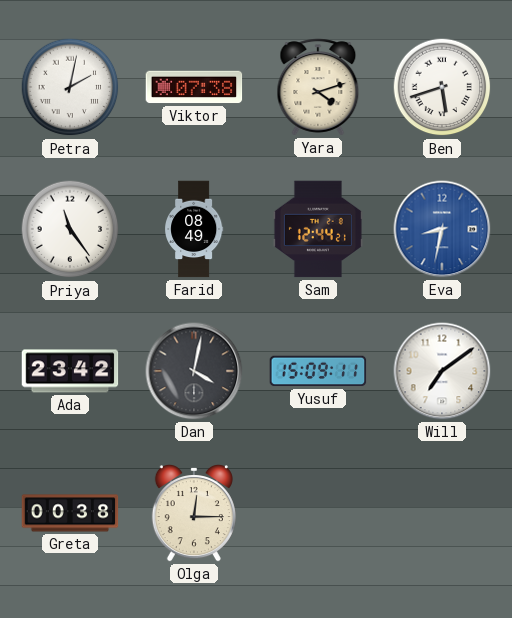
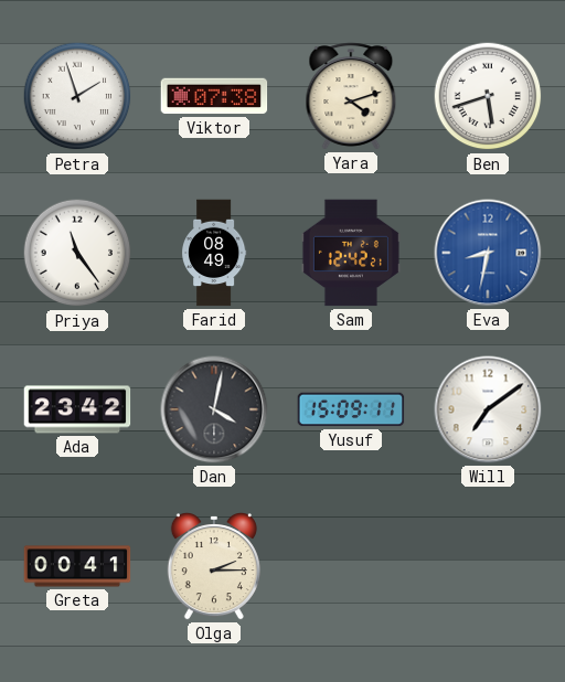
Petra: 2:02 -> 1:57
Sam: 12:44 -> 12:42
Greta: 00:38 -> 00:41
Olga: 12:15 -> 2:15
